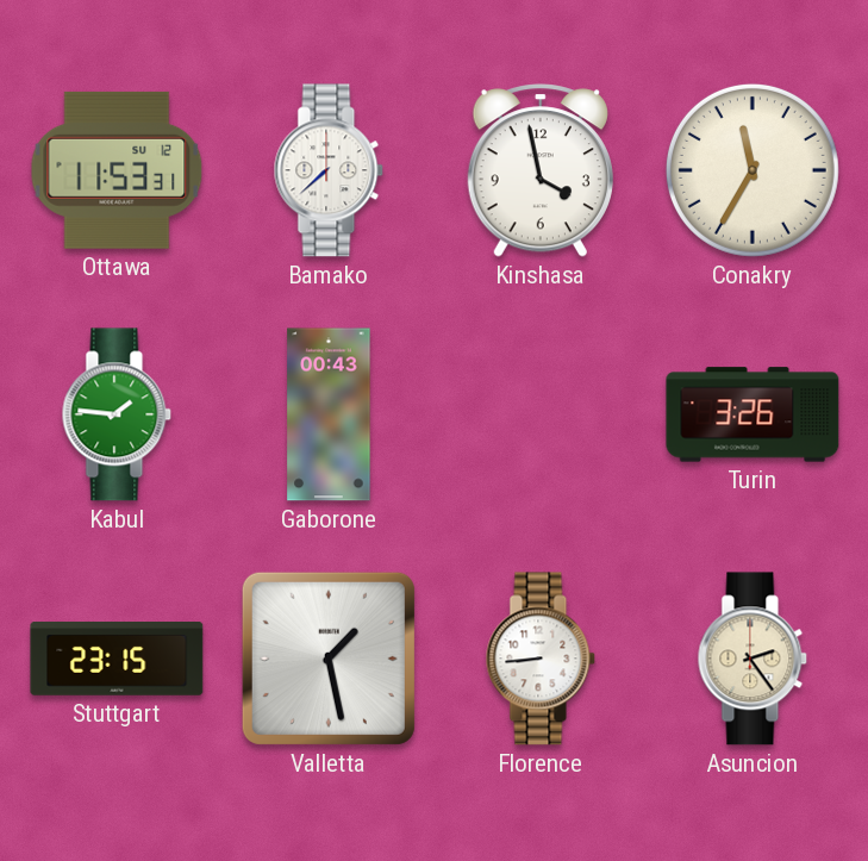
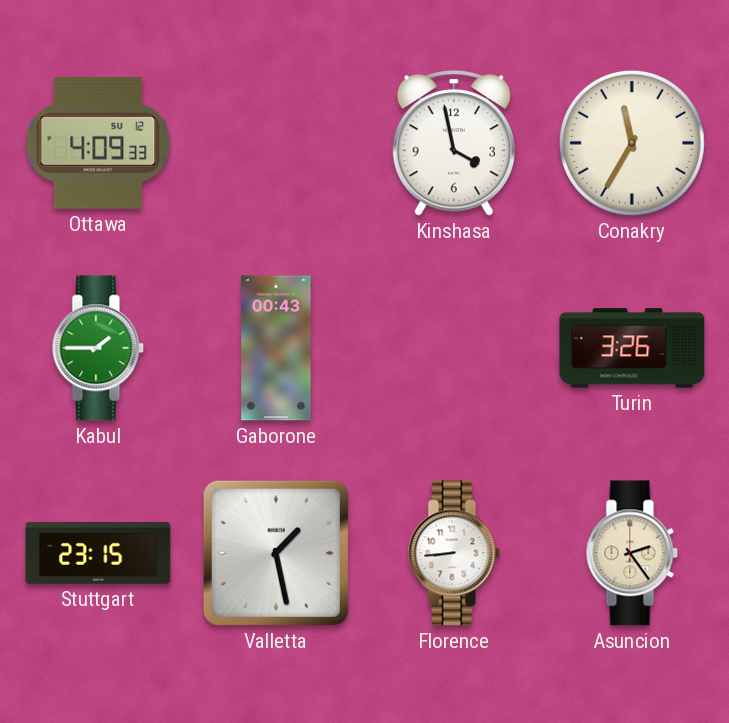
Ottawa: 11:53 -> 4:09
Bamako: 7:38 -> none
Kabul: 1:46 -> 1:45
